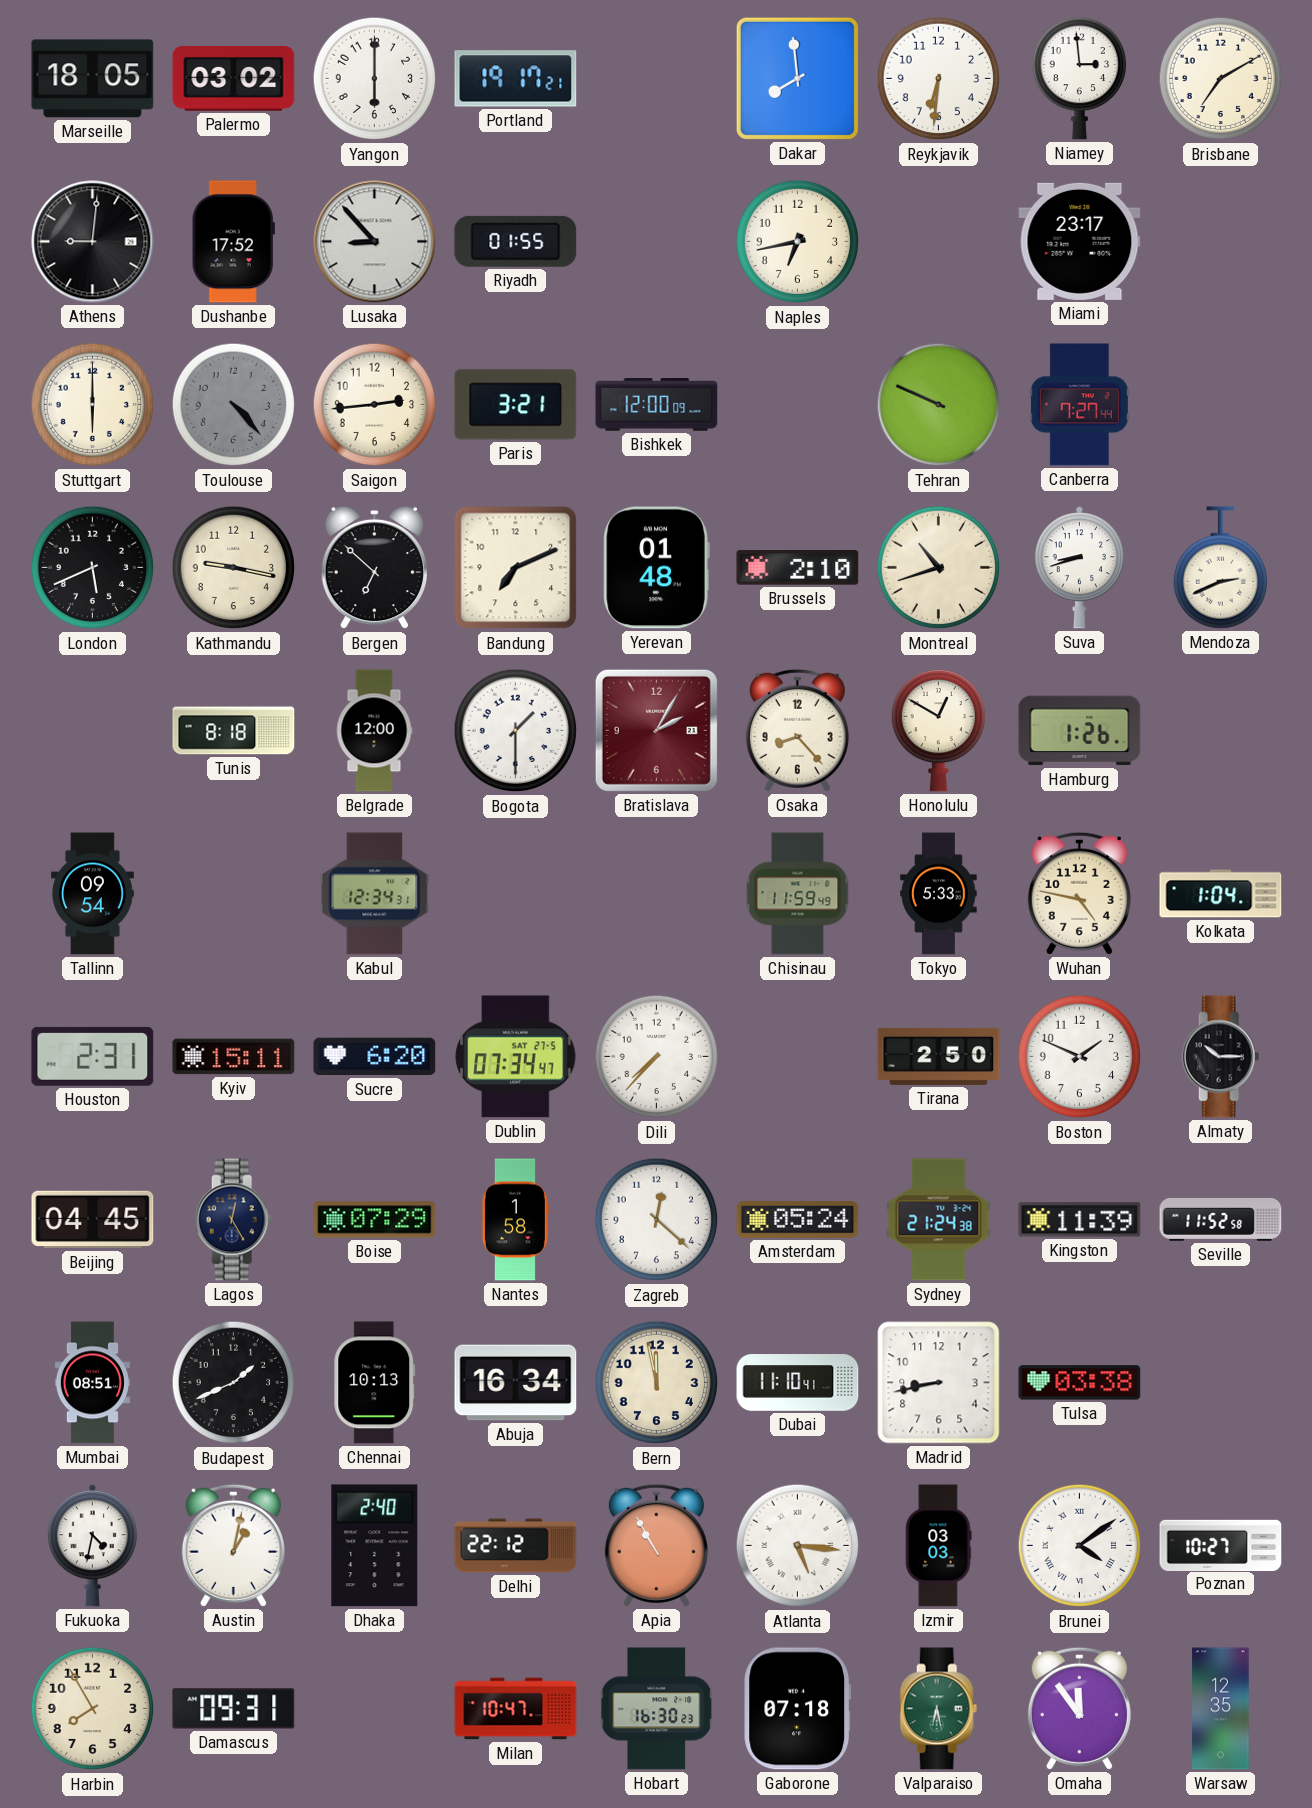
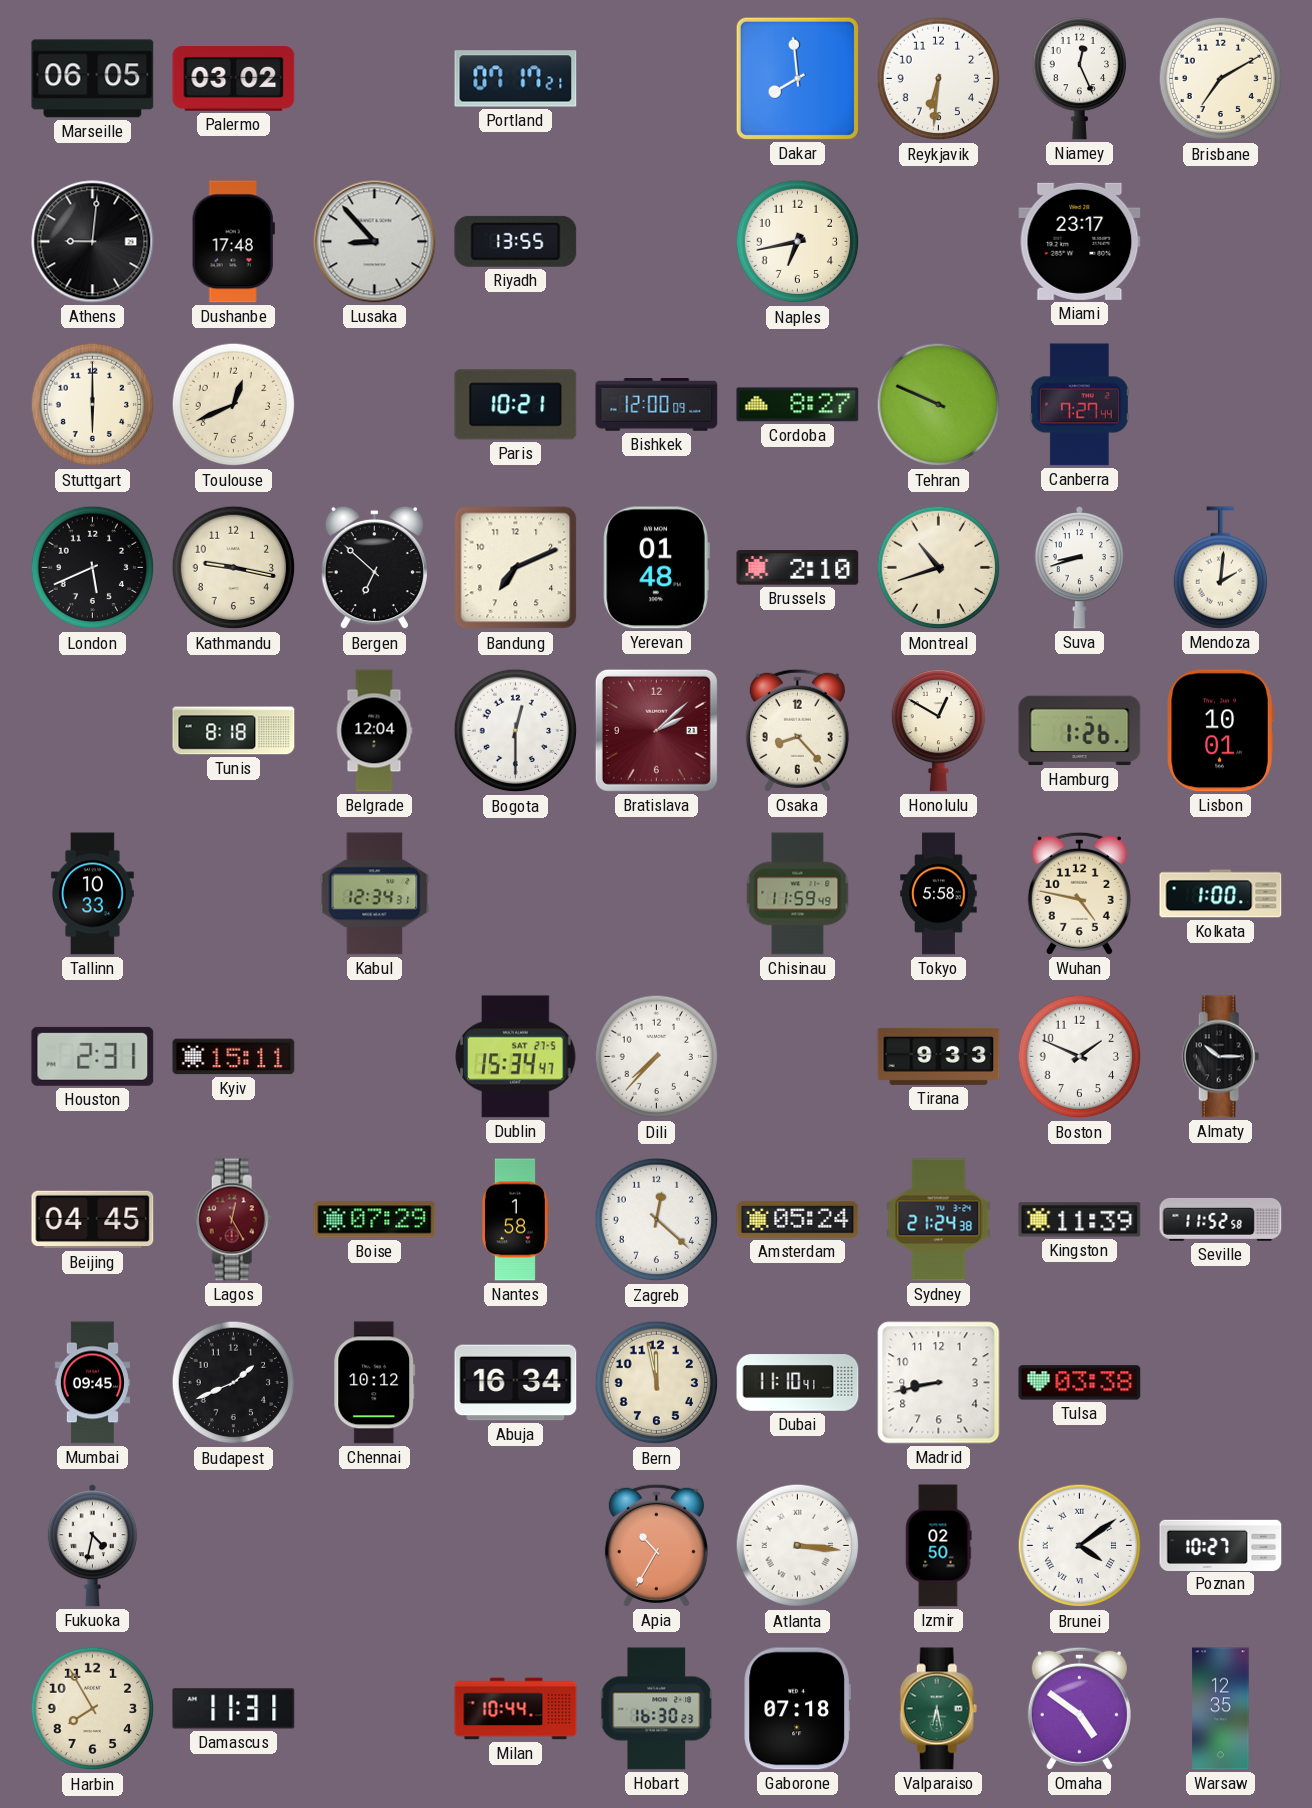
Marseille: 18:05 -> 06:05
Yangon: 6:00 -> none
Portland: 19:17 -> 07:17
Niamey: 2:59 -> 12:26
Dushanbe: 17:52 -> 17:48
Riyadh: 01:55 -> 13:55
Toulouse: 4:23 -> 12:41
Toulouse dial: grey -> cream
Saigon: 2:44 -> none
Paris: 3:21 -> 10:21
Cordoba: none -> 8:27
Mendoza: 2:41 -> 2:01
Belgrade: 12:00 -> 12:04
Bogota: 1:30 -> 12:30
Bratislava: 2:05 -> 2:08
Lisbon: none -> 10:01
Tallinn: 09:54 -> 10:33
Tokyo: 5:33 -> 5:58
Kolkata: 1:04 -> 1:00
Sucre: 6:20 -> none
Dublin: 07:34 -> 15:34
Tirana: 2:50 -> 9:33
Lagos dial: navy -> burgundy
Mumbai: 08:51 -> 09:45
Chennai: 10:13 -> 10:12
Austin: 1:02 -> none
Dhaka: 2:40 -> none
Delhi: 22:12 -> none
Apia: 10:55 -> 10:35
Atlanta: 5:16 -> 3:16
Izmir: 03:03 -> 02:50
Damascus: 09:31 -> 11:31
Milan: 10:47 -> 10:44
Omaha: 11:54 -> 4:51
